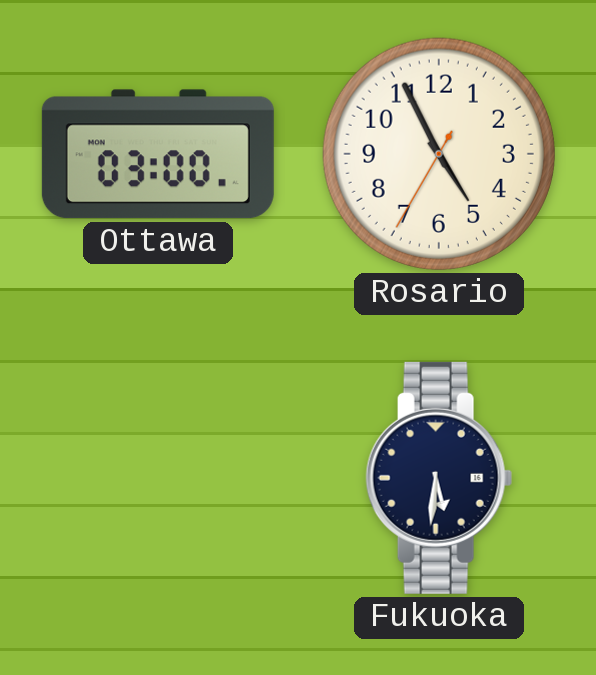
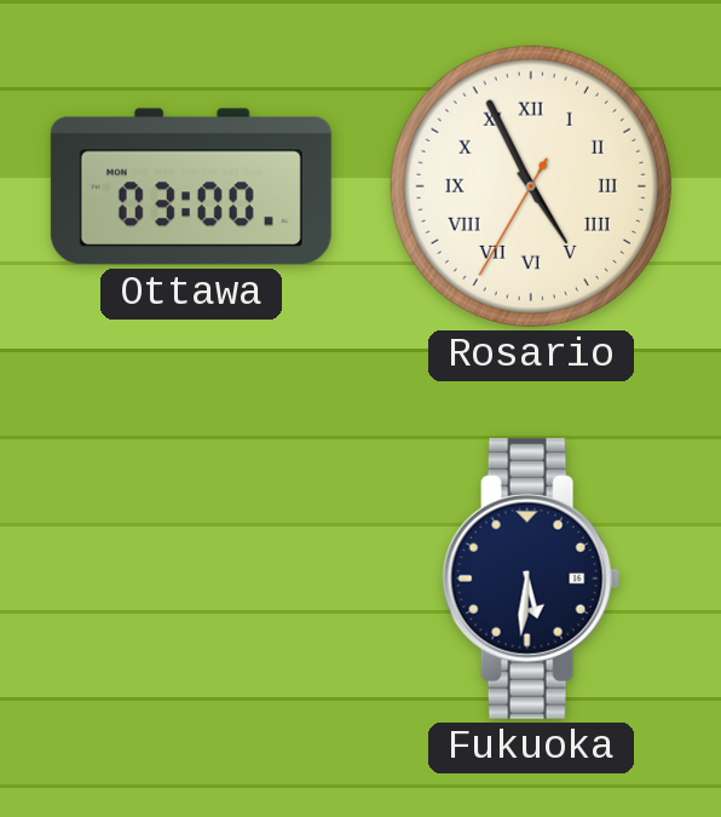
Rosario numerals: Arabic -> Roman
